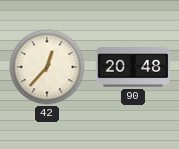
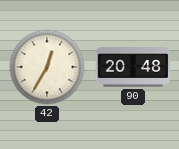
42: 12:37 -> 12:35
